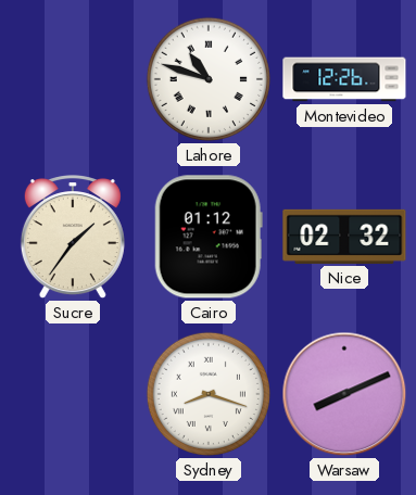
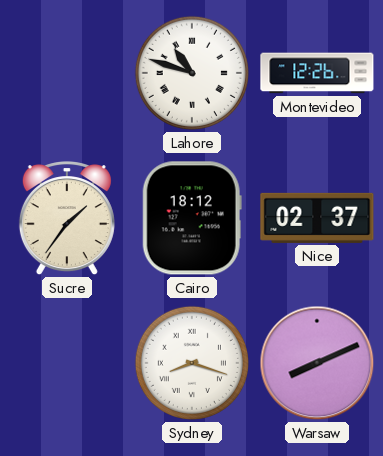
Cairo: 01:12 -> 18:12
Nice: 02:32 -> 02:37
